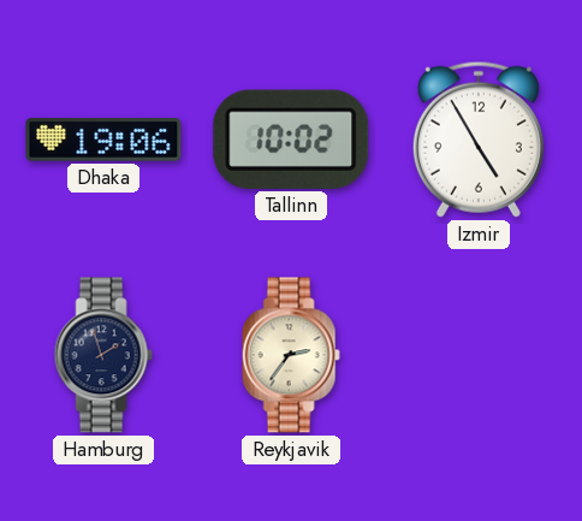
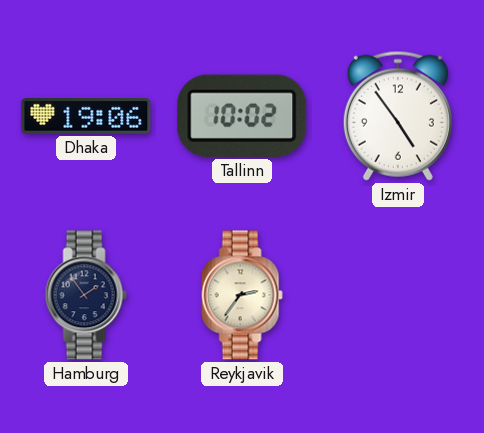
Izmir: 4:55 -> 4:54
Hamburg: 1:57 -> 1:54
